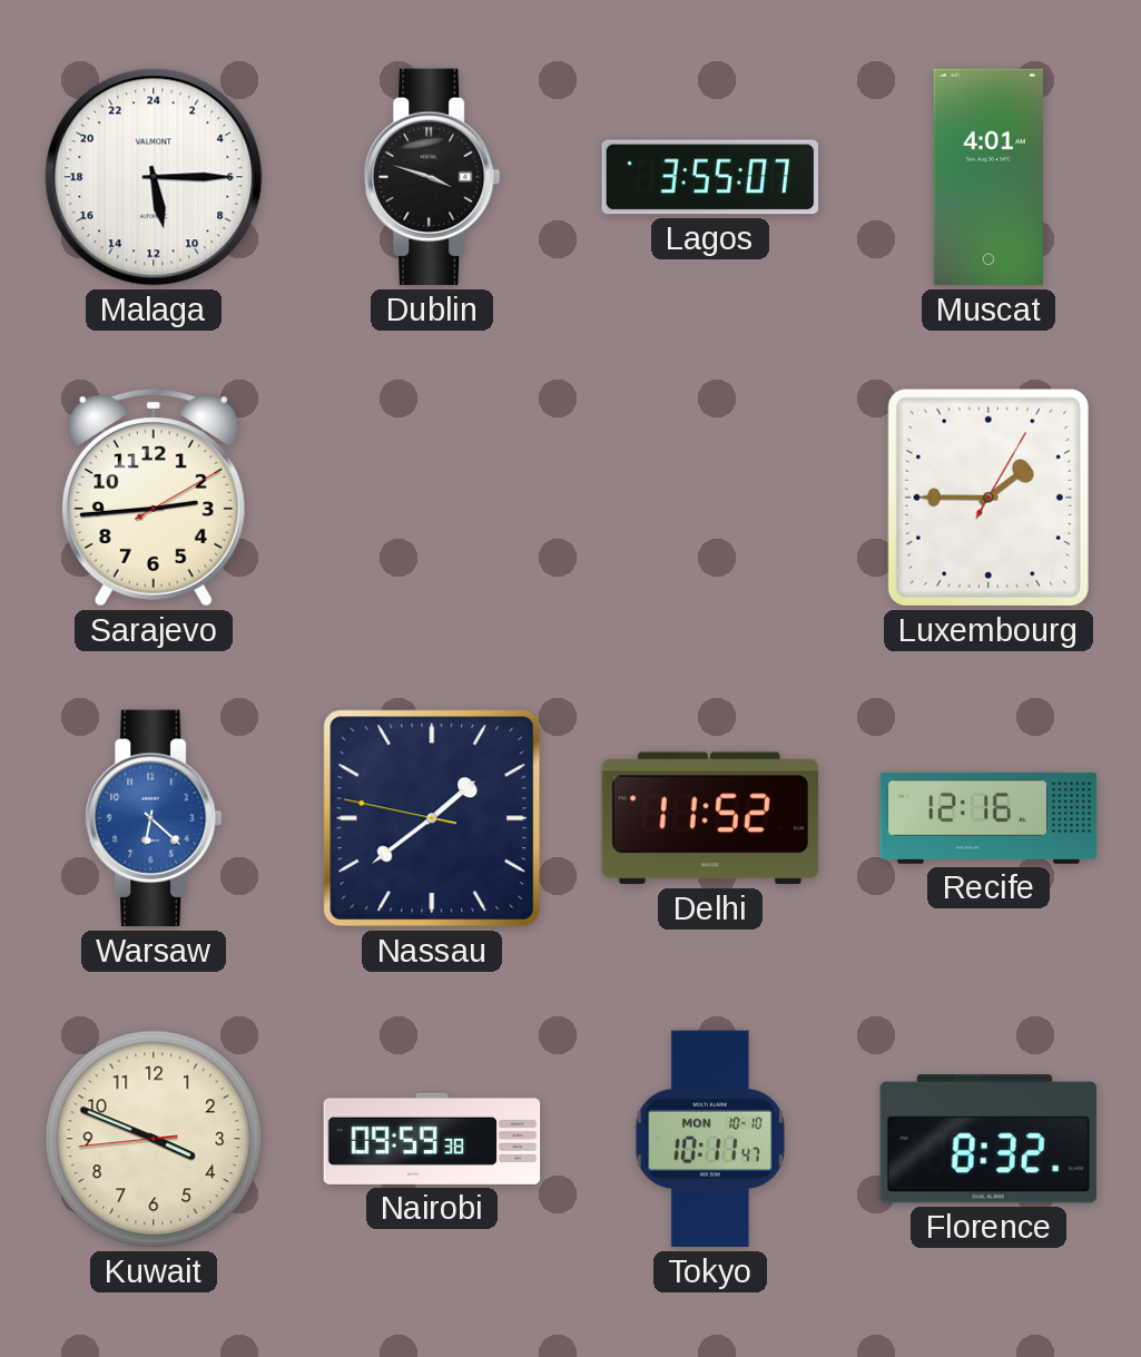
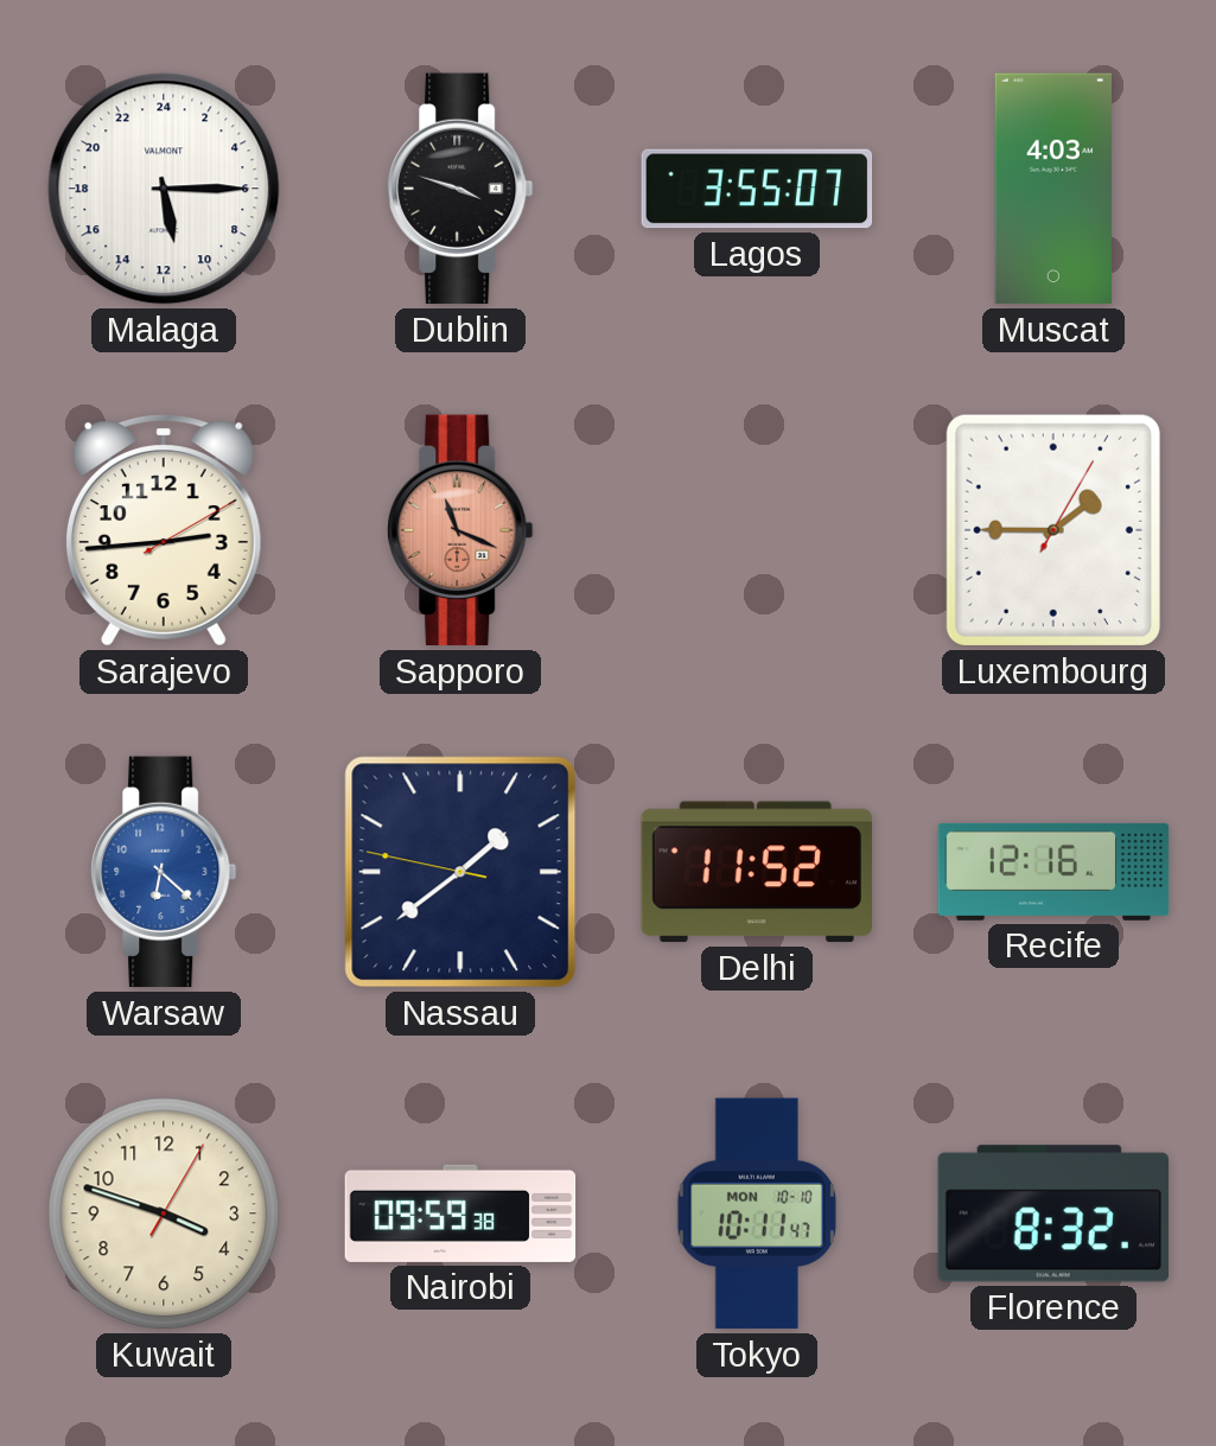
Muscat: 4:01 -> 4:03
Sapporo: none -> 11:19
Kuwait: 3:48:44 -> 3:48:05
